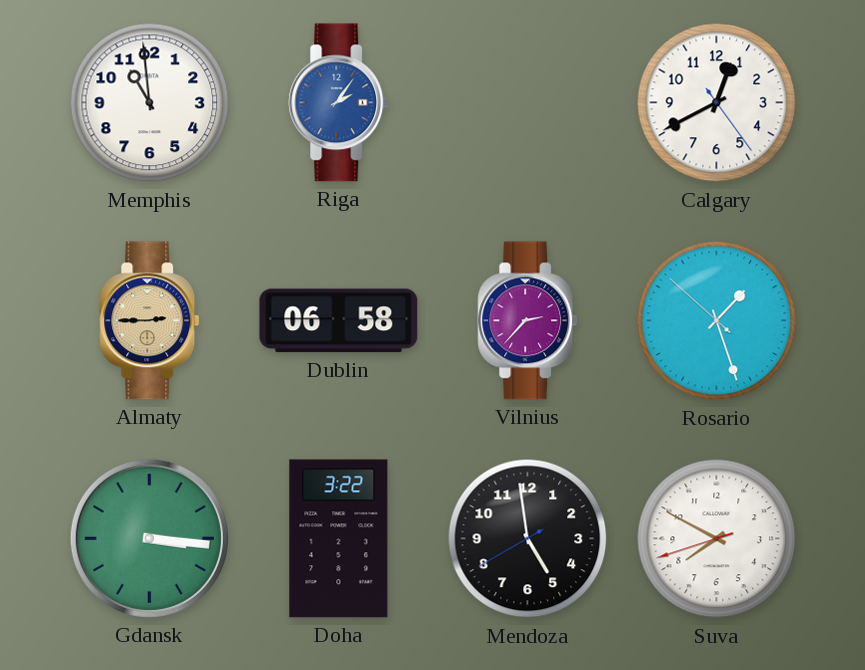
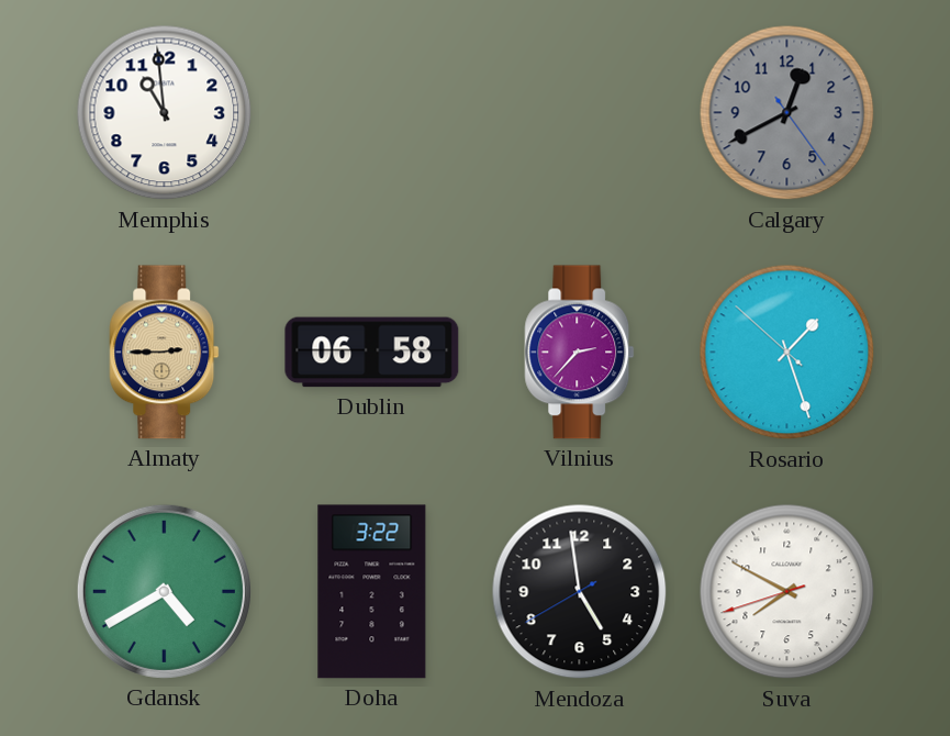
Riga: 2:06 -> none
Calgary dial: white -> grey
Gdansk: 3:16 -> 4:40
